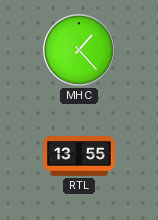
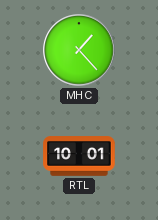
RTL: 13:55 -> 10:01
